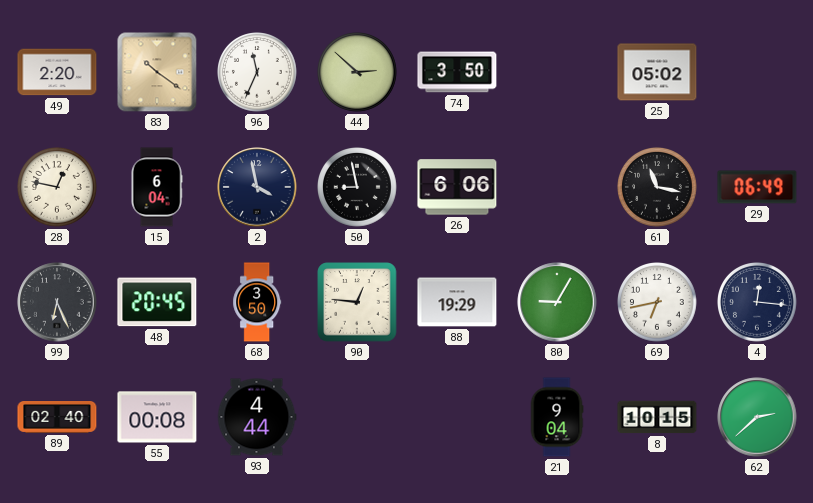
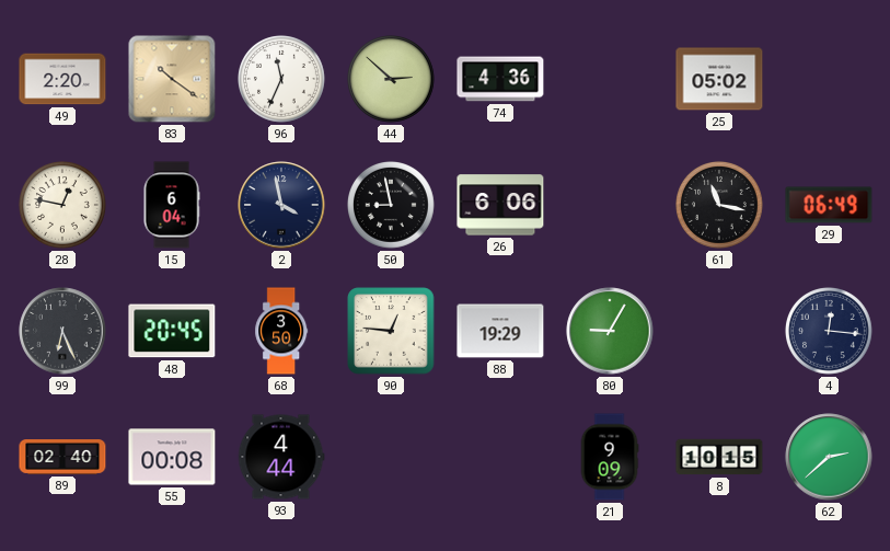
74: 3:50 -> 4:36
69: 6:43 -> none
21: 9:04 -> 9:09
